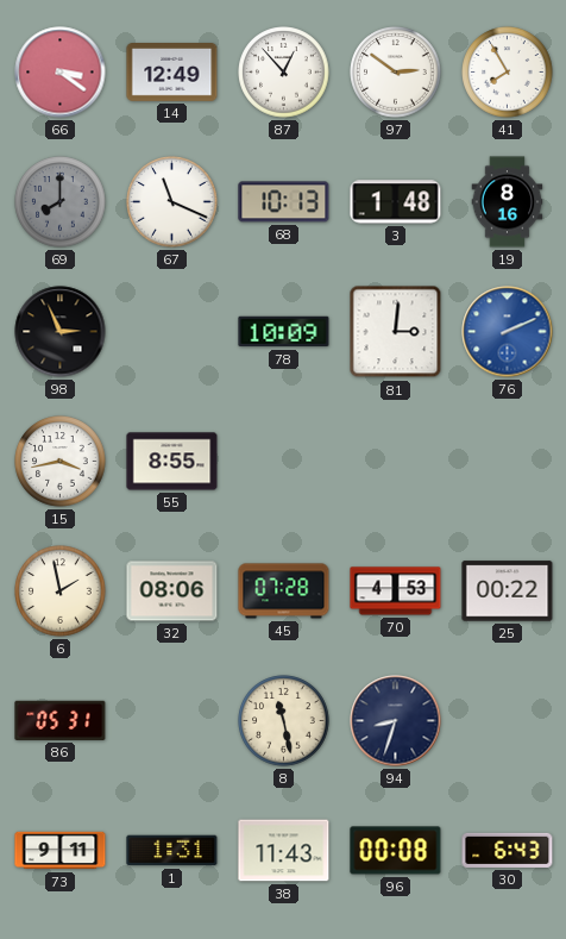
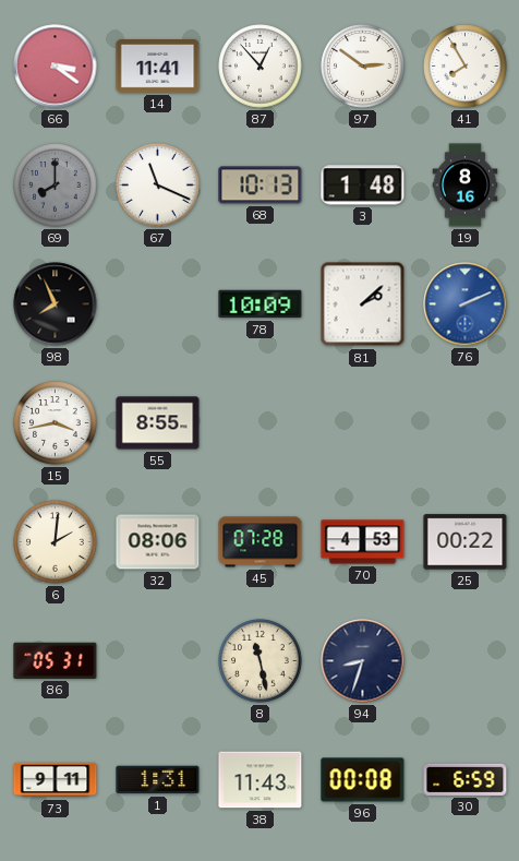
14: 12:49 -> 11:41
98: 2:56 -> 7:56
81: 3:01 -> 2:08
6: 1:58 -> 2:01
30: 6:43 -> 6:59
